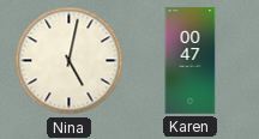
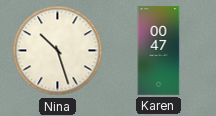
Nina: 5:02 -> 10:27
